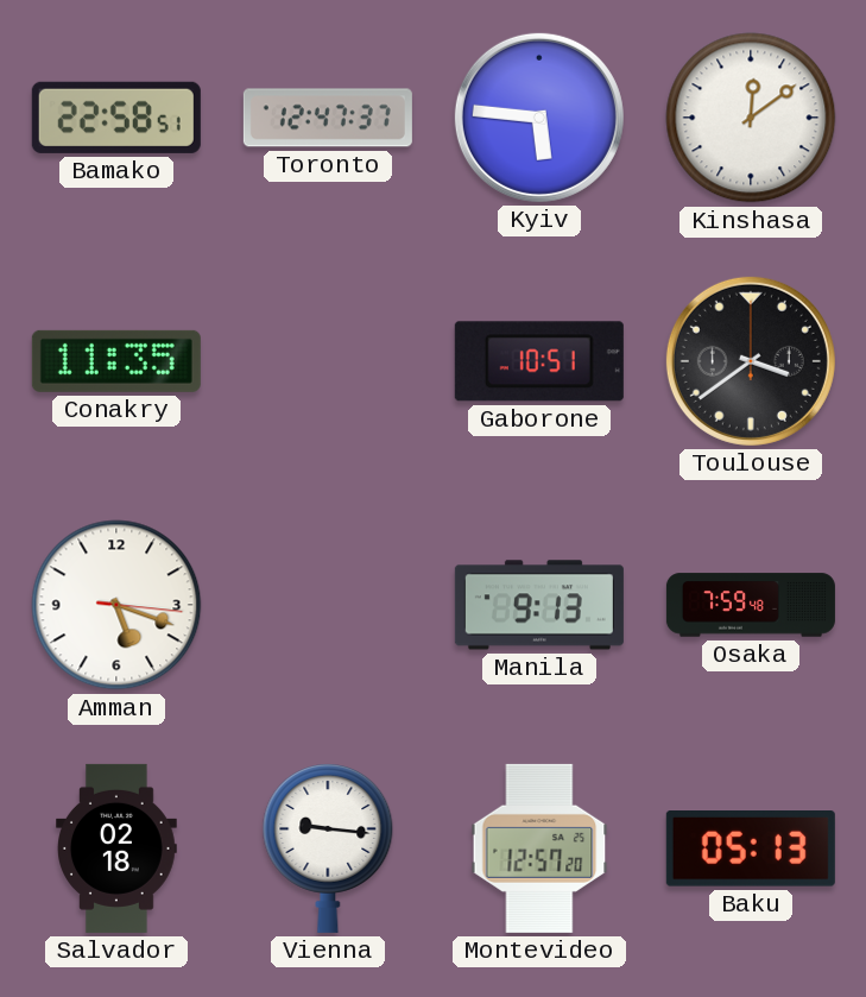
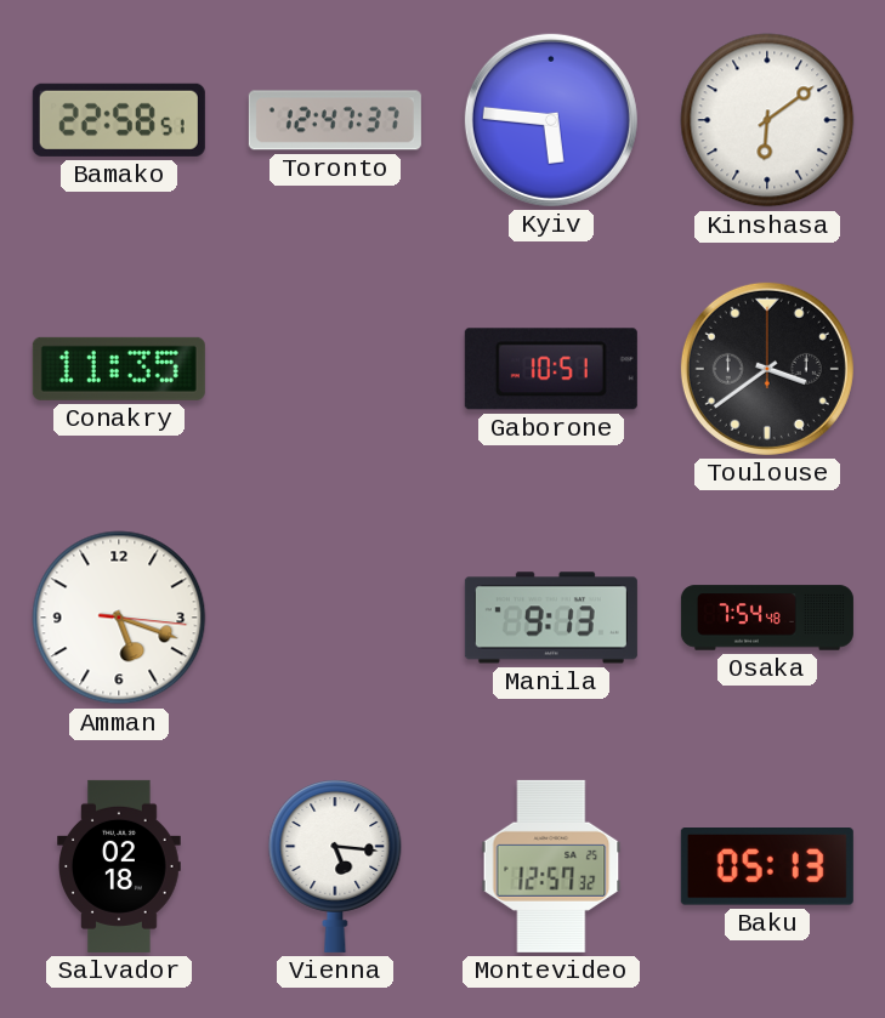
Kinshasa: 12:09 -> 6:09
Osaka: 7:59 -> 7:54
Vienna: 9:16 -> 5:16
Montevideo: 12:57:20 -> 12:57:32
